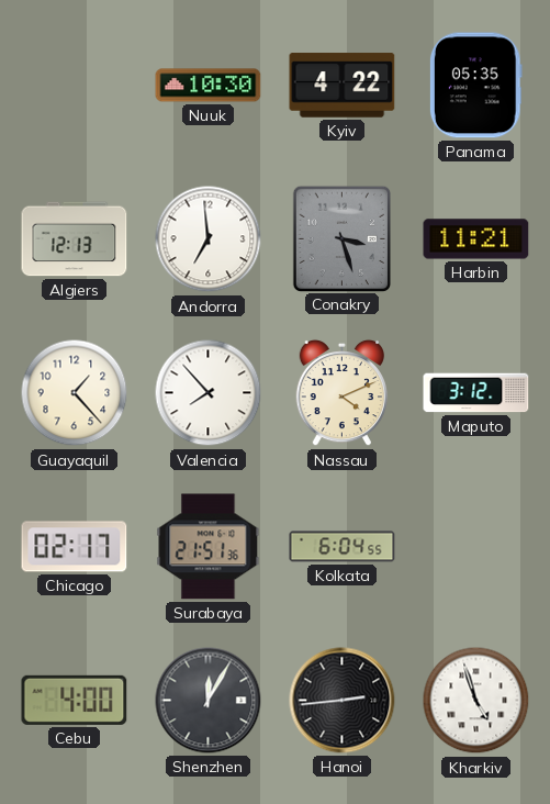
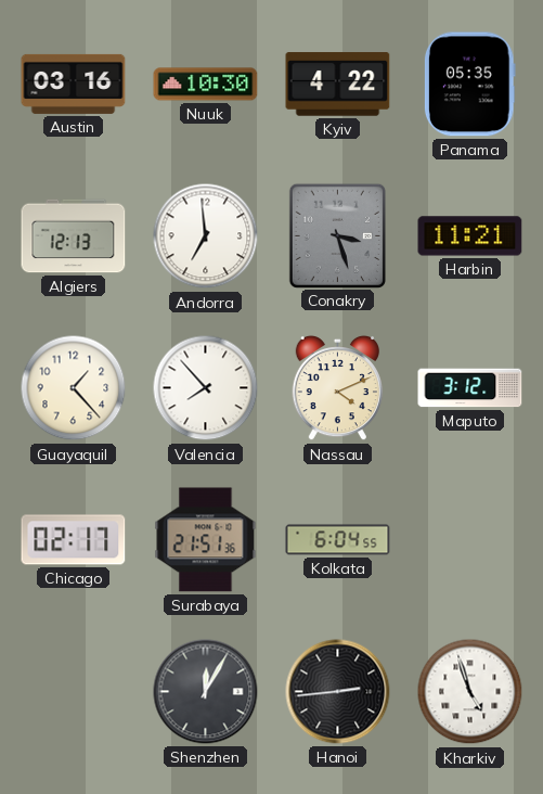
Austin: none -> 03:16
Cebu: 4:00 -> none
